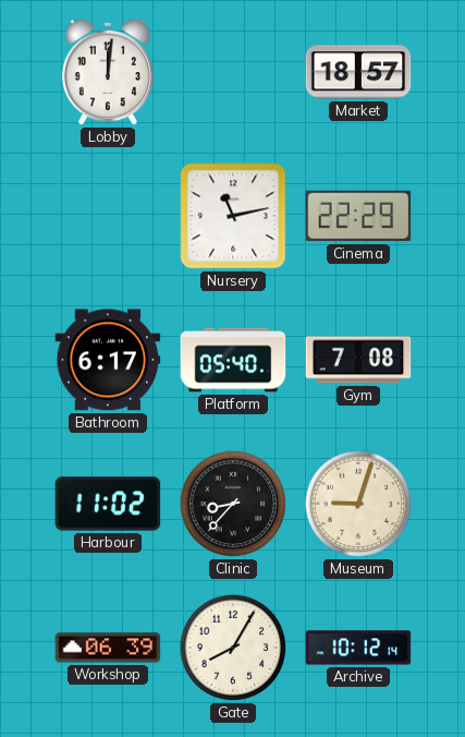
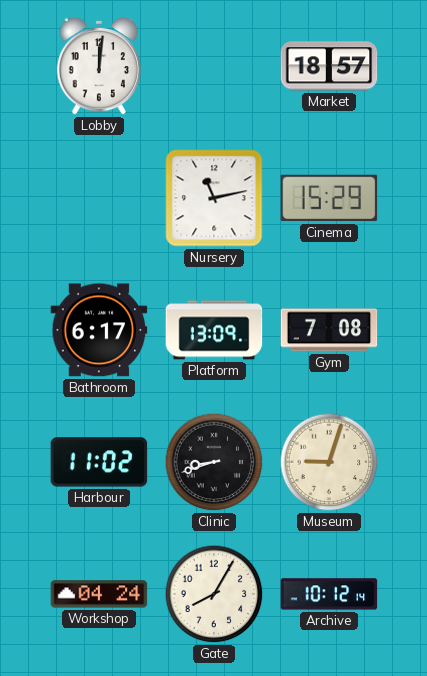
Cinema: 22:29 -> 15:29
Platform: 05:40 -> 13:09
Clinic: 8:37 -> 8:42
Workshop: 06:39 -> 04:24
